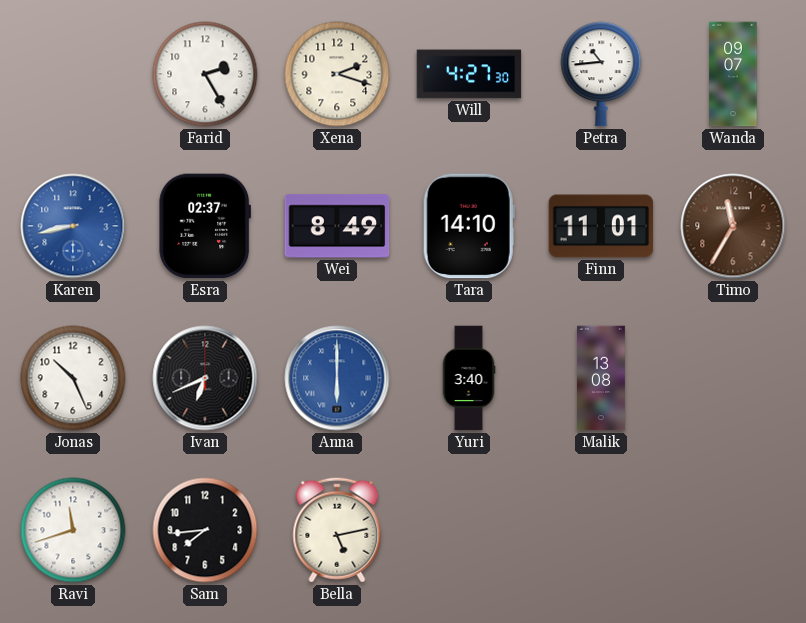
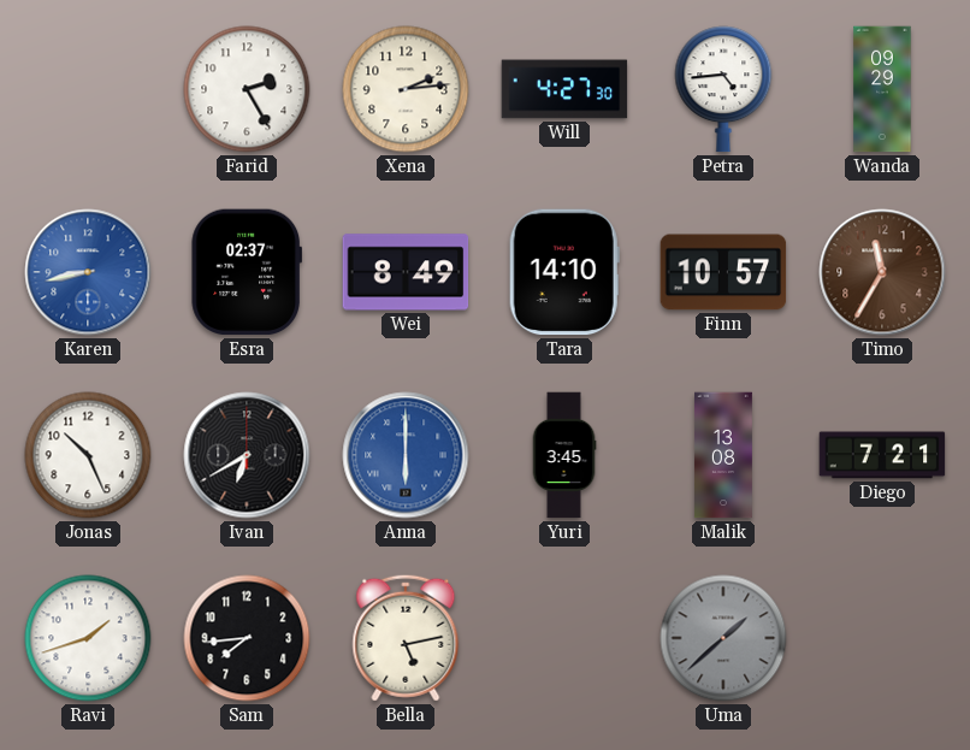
Xena: 2:18 -> 2:14
Petra: 10:44 -> 4:44
Wanda: 09:07 -> 09:29
Finn: 11:01 -> 10:57
Ivan: 6:41 -> 6:40
Yuri: 3:40 -> 3:45
Diego: none -> 7:21
Ravi: 11:42 -> 1:42
Uma: none -> 1:38
